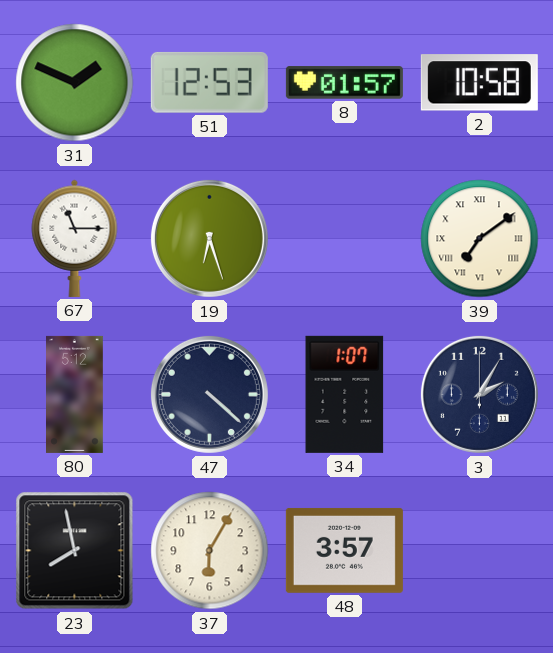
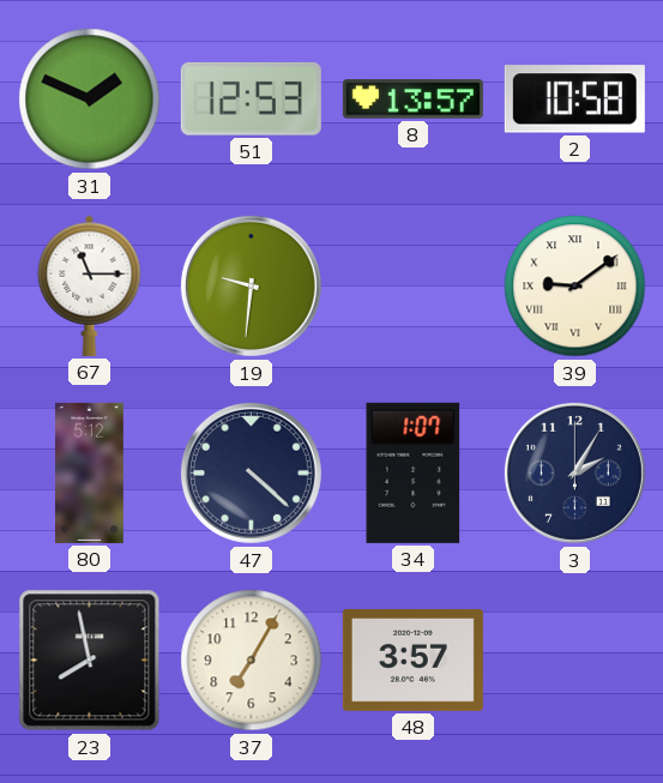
8: 01:57 -> 13:57
19: 6:27 -> 9:31
39: 7:09 -> 9:09
37: 6:05 -> 7:05
